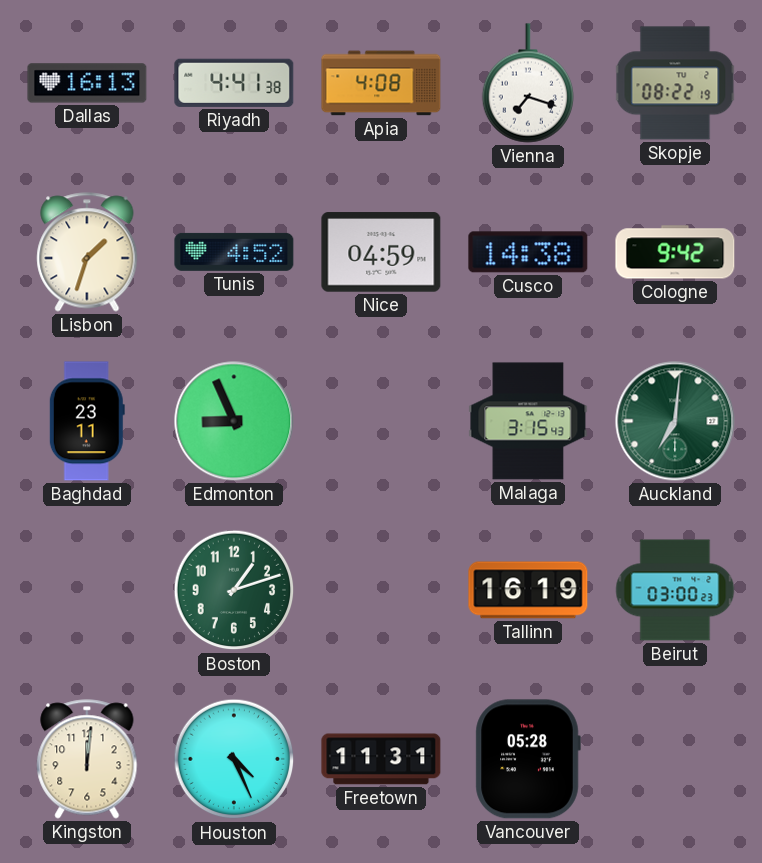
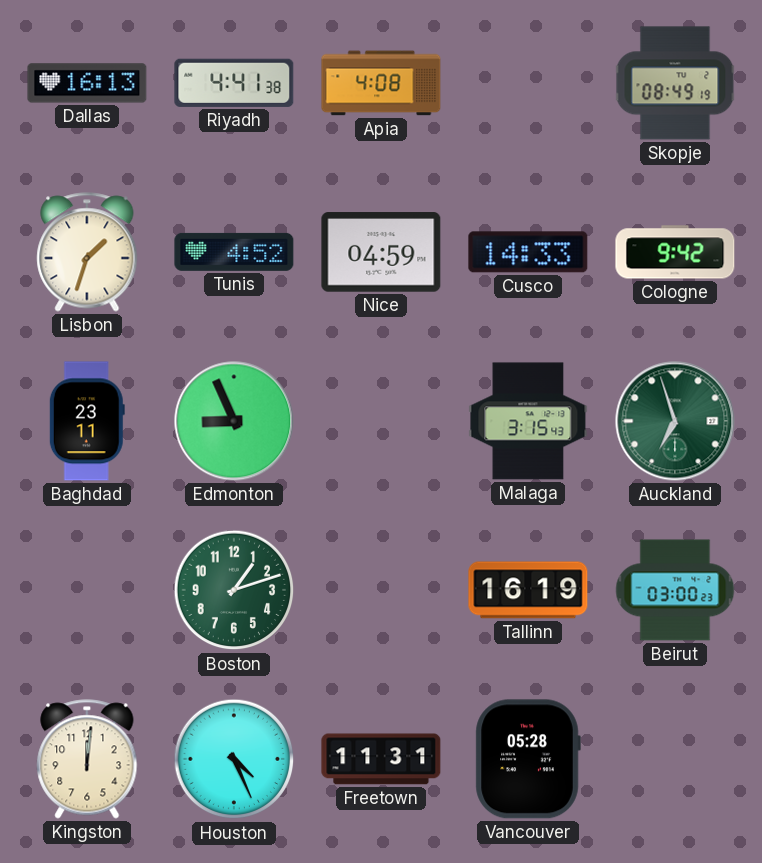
Vienna: 7:18 -> none
Skopje: 08:22 -> 08:49
Cusco: 14:38 -> 14:33
Auckland: 7:01 -> 6:57
